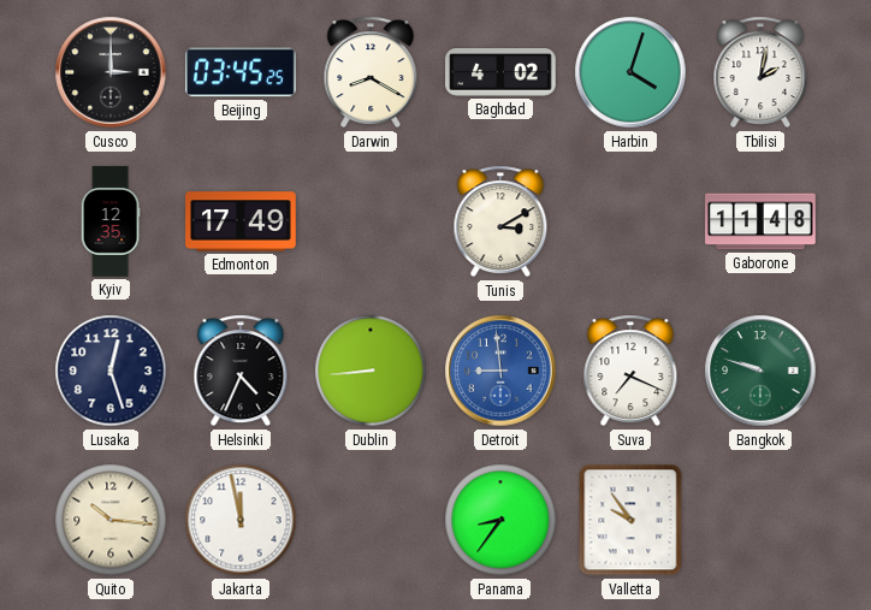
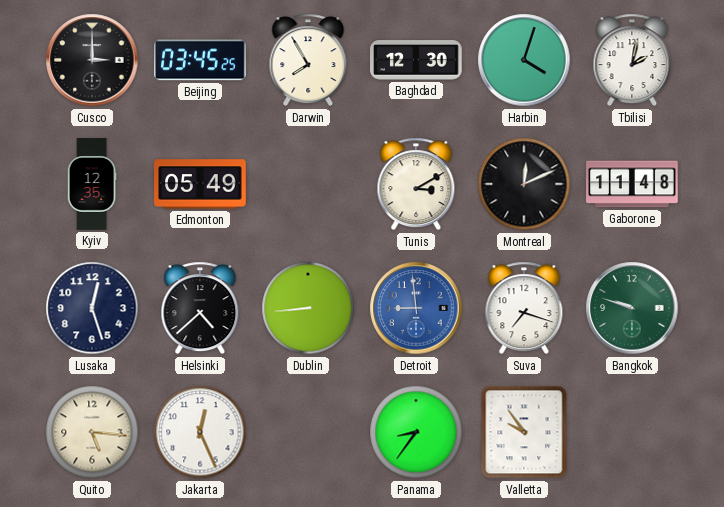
Darwin: 8:20 -> 7:55
Baghdad: 4:02 -> 12:30
Edmonton: 17:49 -> 05:49
Montreal: none -> 12:11
Helsinki: 4:34 -> 4:38
Suva: 7:19 -> 7:18
Quito: 10:16 -> 5:16
Jakarta: 11:58 -> 12:26
